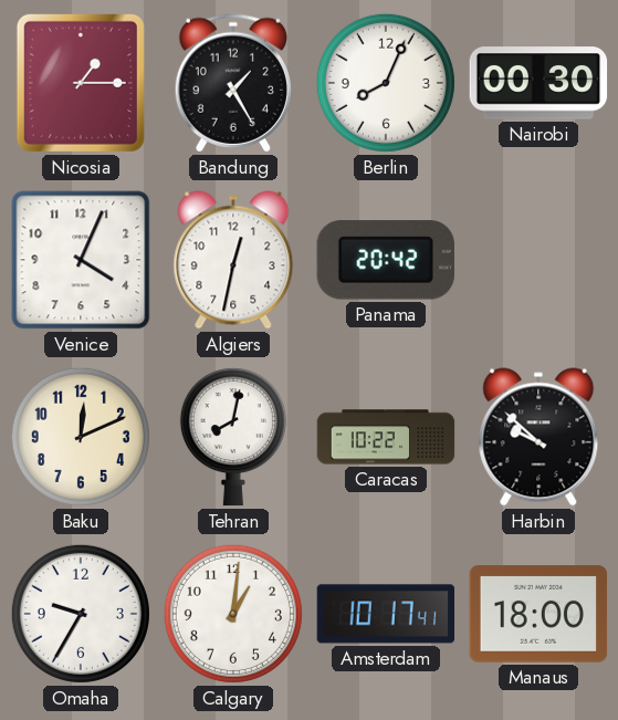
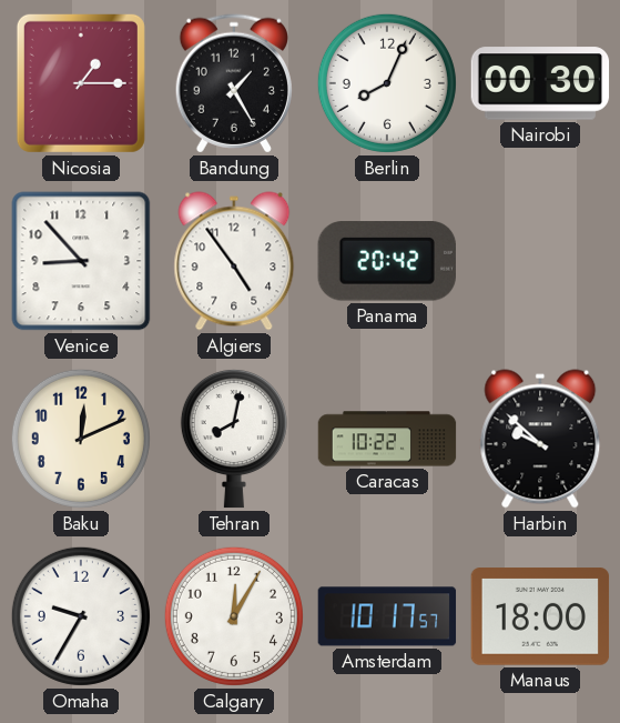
Venice: 4:04 -> 8:53
Algiers: 12:32 -> 4:54
Calgary: 1:01 -> 12:05
Amsterdam: 10:17:41 -> 10:17:57
